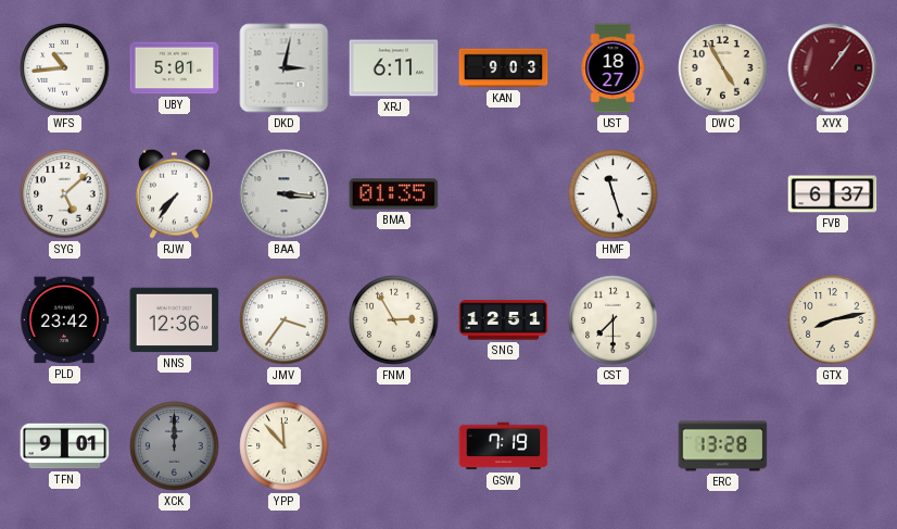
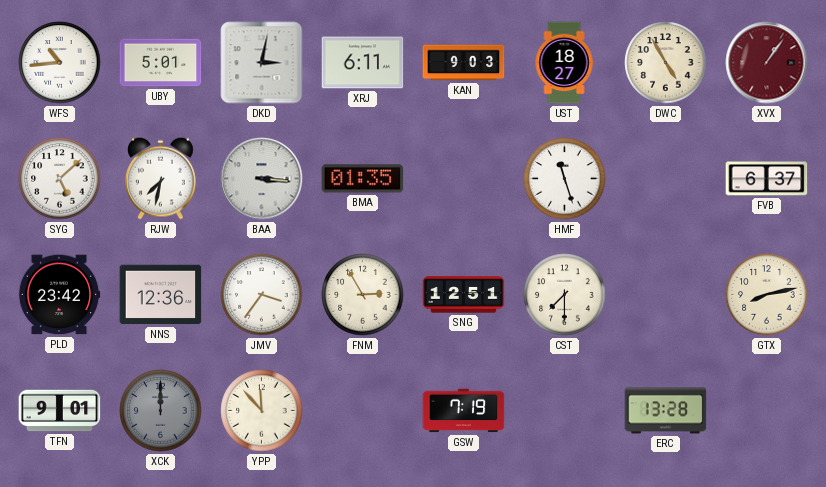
RJW: 7:36 -> 7:32
